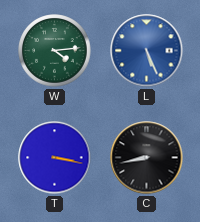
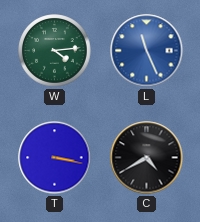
L: 5:26 -> 11:26
C: 8:43 -> 4:40
